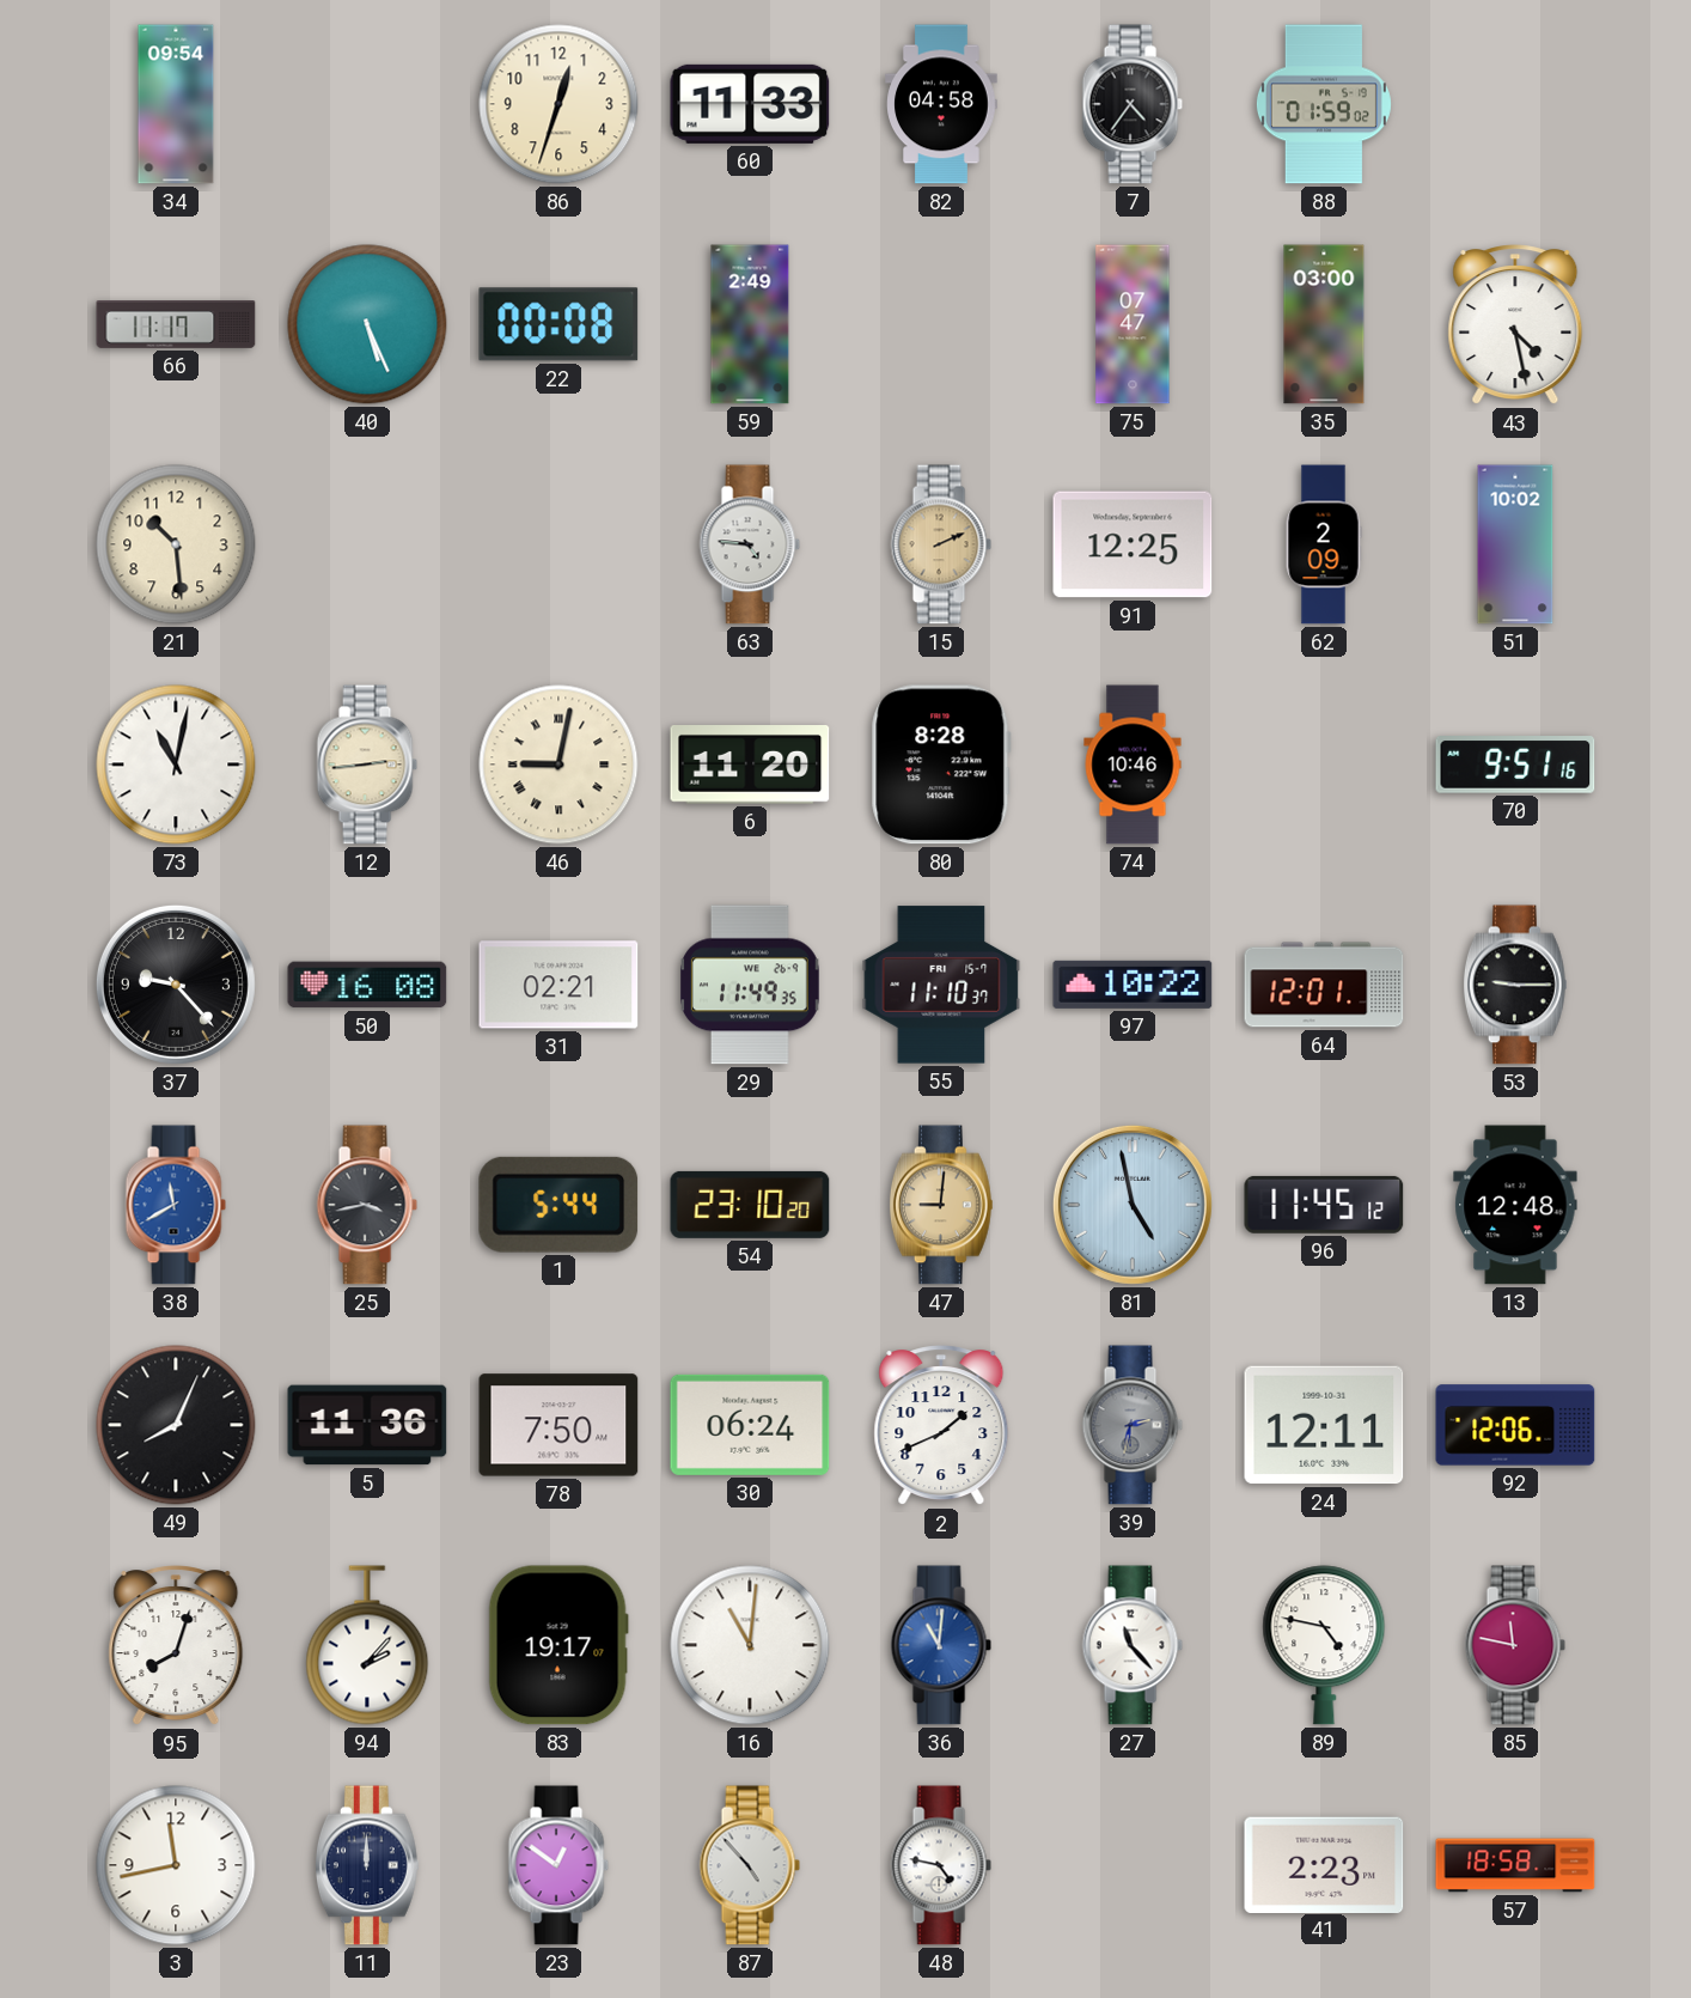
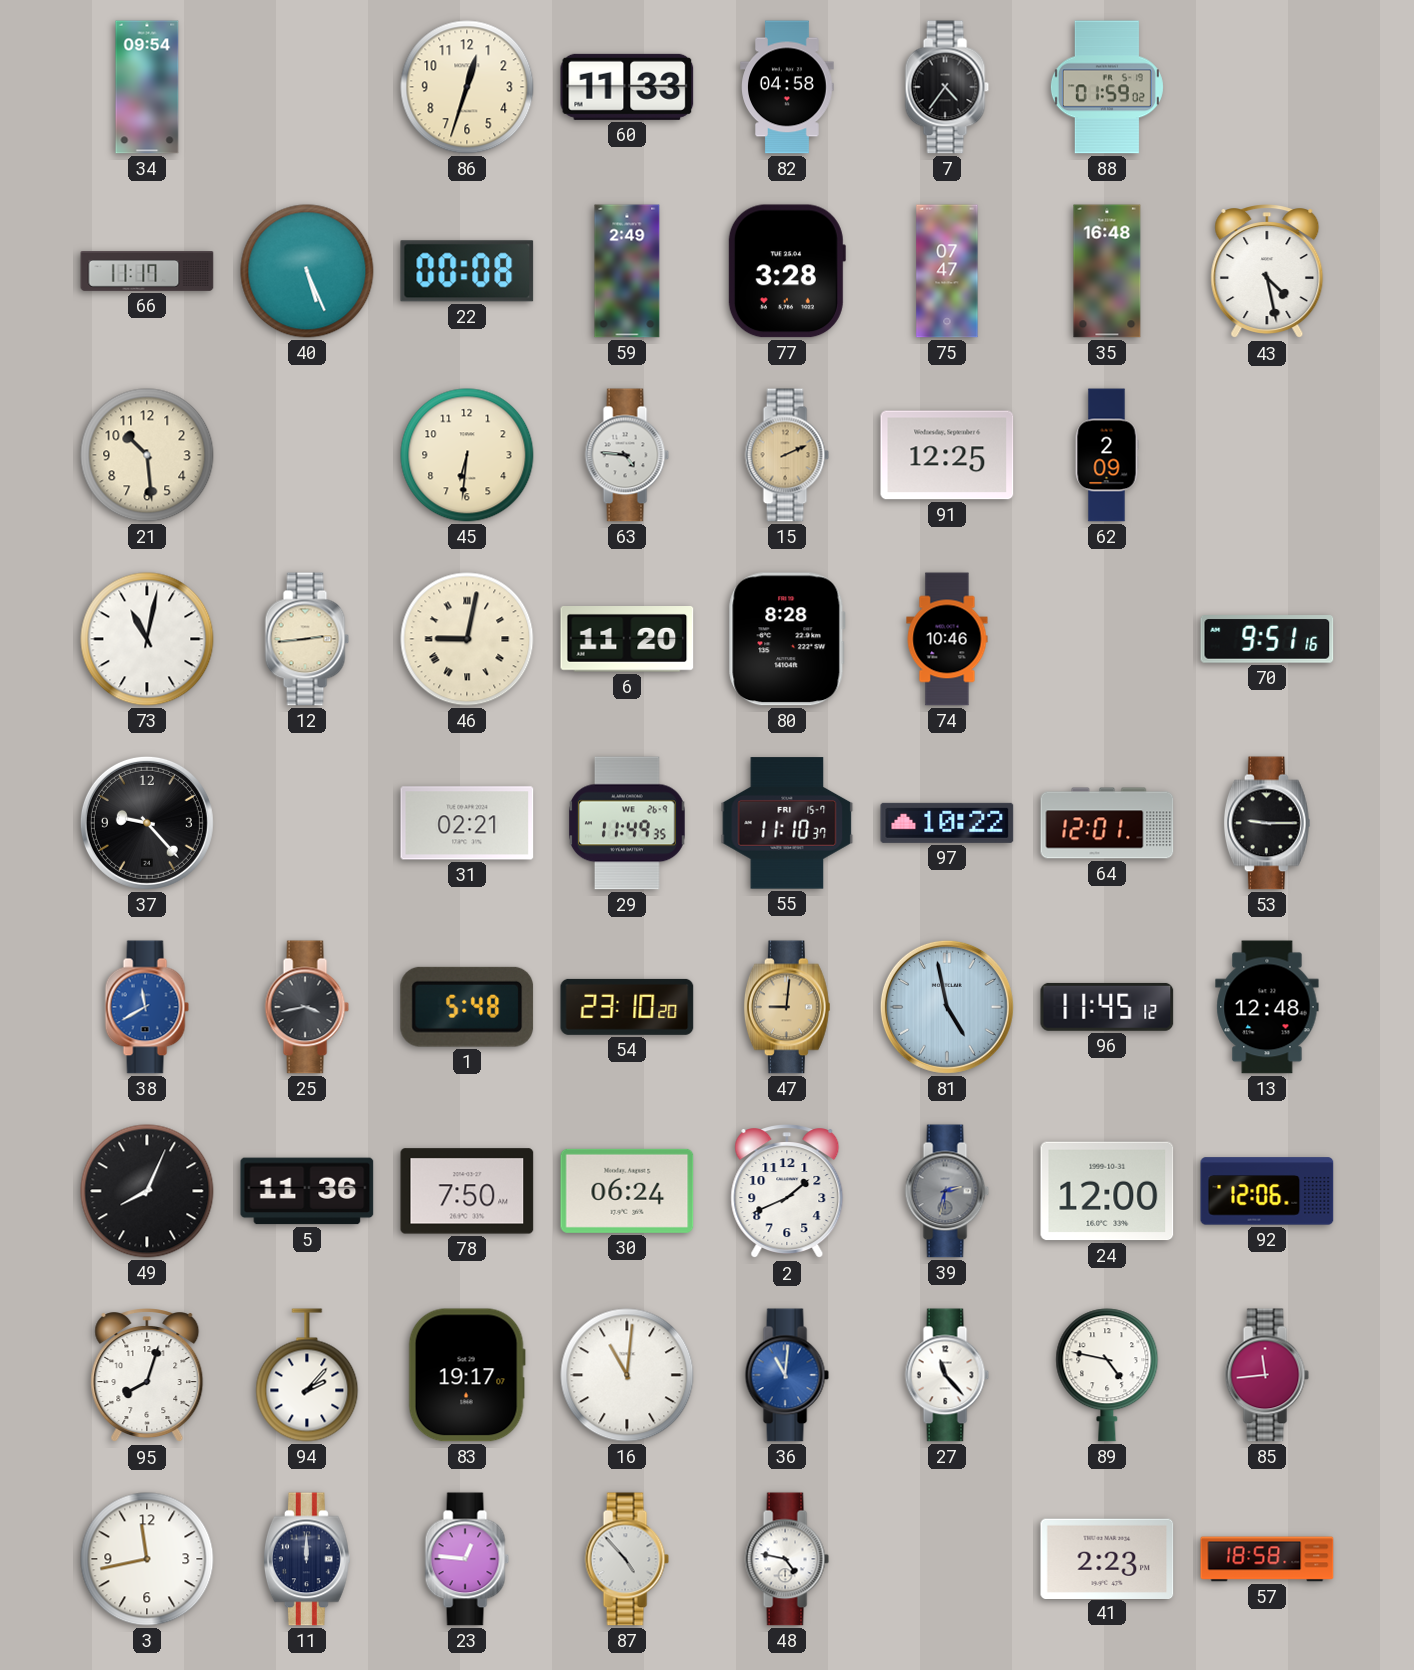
77: none -> 3:28
35: 03:00 -> 16:48
45: none -> 6:31
51: 10:02 -> none
50: 16:08 -> none
1: 5:44 -> 5:48
24: 12:11 -> 12:00
85: 11:47 -> 11:44
23: 12:51 -> 12:46
